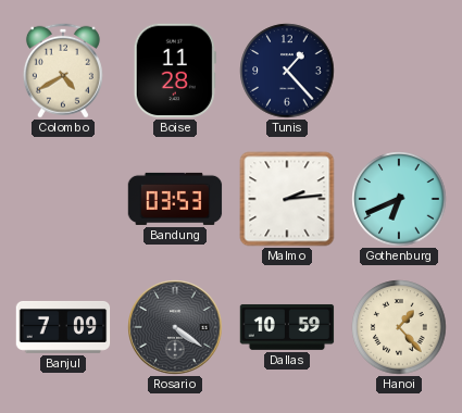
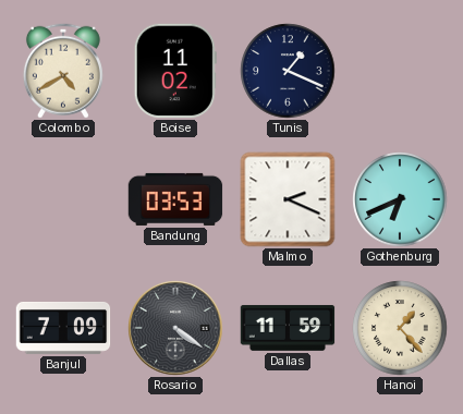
Boise: 11:28 -> 11:02
Tunis: 1:23 -> 1:19
Malmo: 2:14 -> 2:19
Dallas: 10:59 -> 11:59
